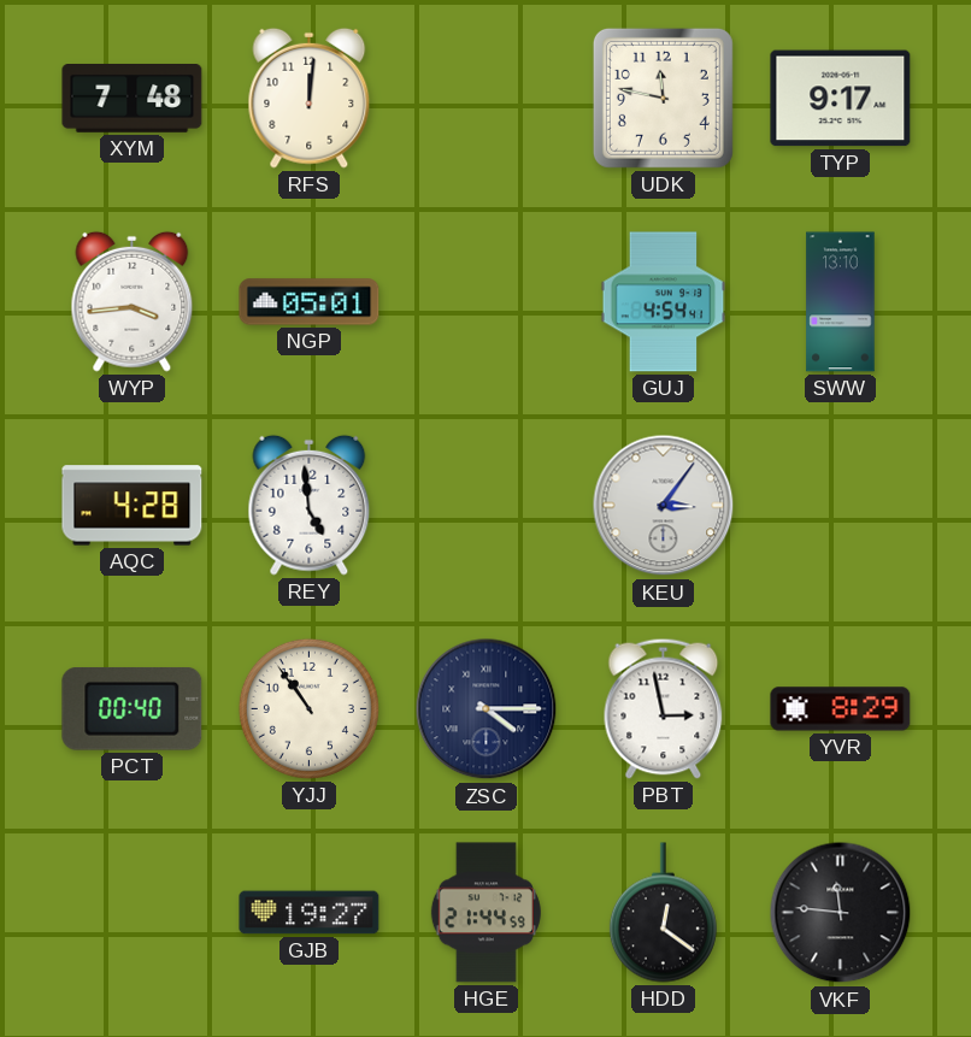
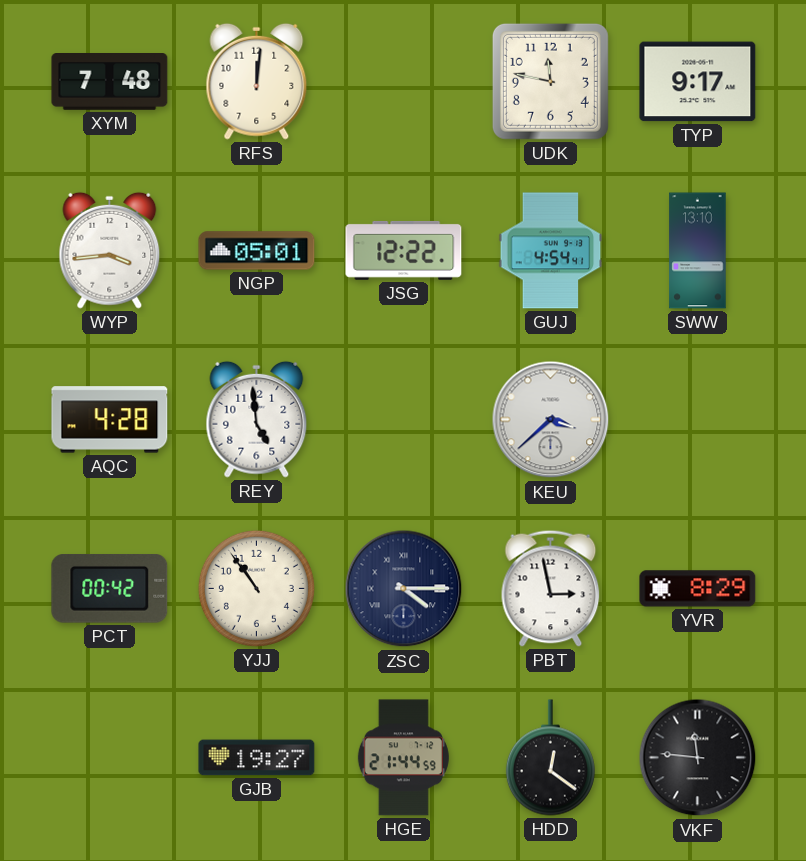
JSG: none -> 12:22
KEU: 3:06 -> 3:38
PCT: 00:40 -> 00:42
